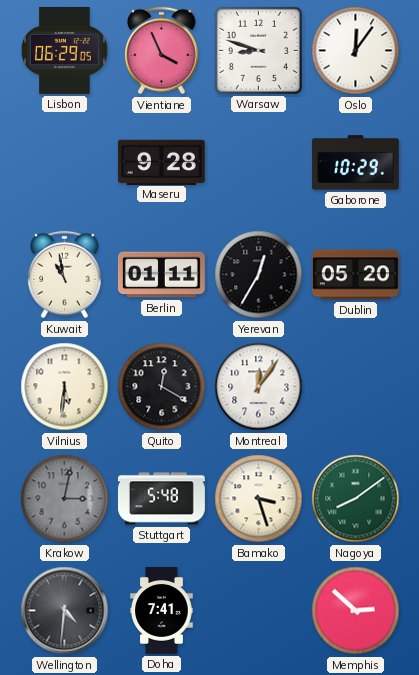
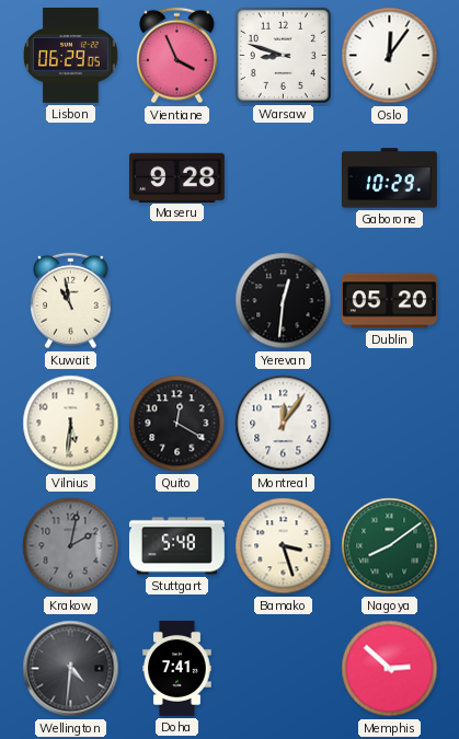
Berlin: 01:11 -> none
Yerevan: 12:35 -> 12:31
Krakow: 3:02 -> 2:02
